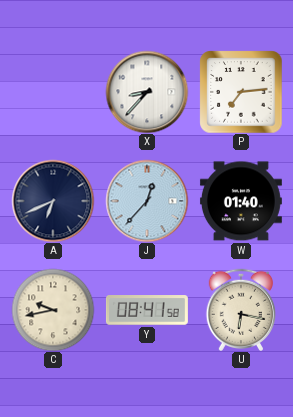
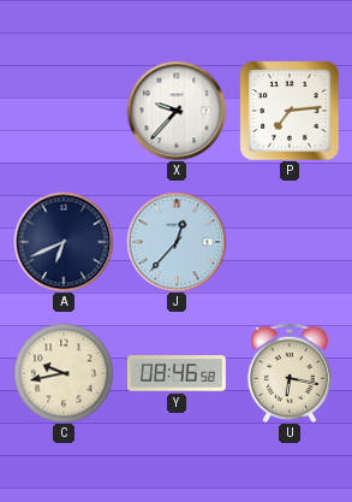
X: 8:37 -> 9:37
W: 01:40 -> none
Y: 08:41 -> 08:46
